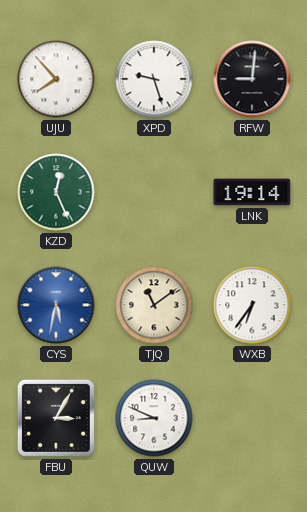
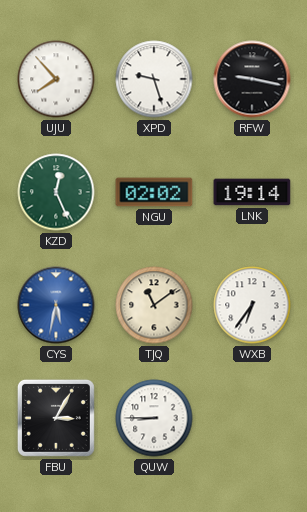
RFW: 9:01 -> 9:17
NGU: none -> 02:02
QUW: 8:49 -> 8:45
